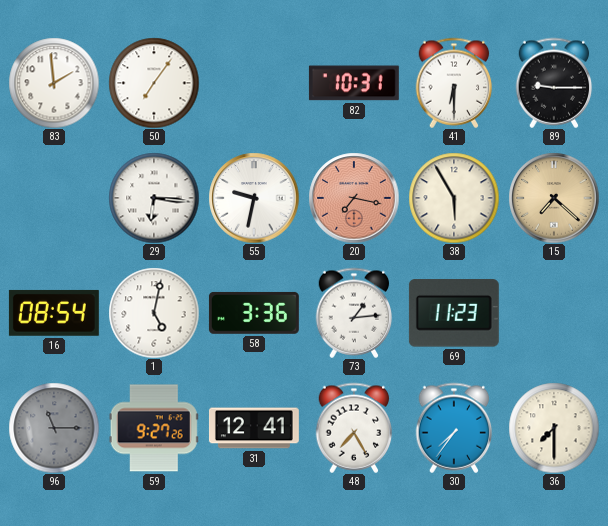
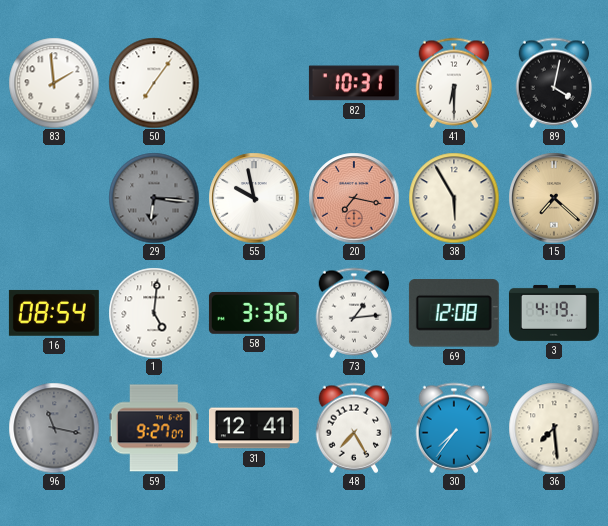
89: 9:15 -> 4:02
29 dial: white -> grey
55: 9:32 -> 9:58
1: 5:02 -> 5:01
69: 11:23 -> 12:08
3: none -> 4:19
96: 11:15 -> 11:17
59: 9:27:26 -> 9:27:07
36: 7:30 -> 7:29
